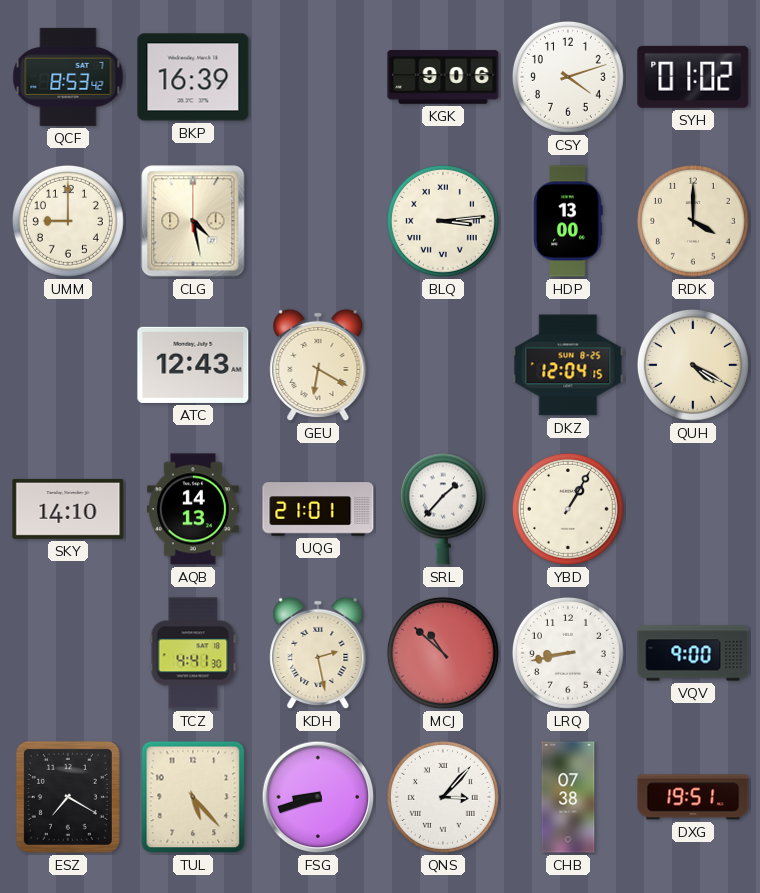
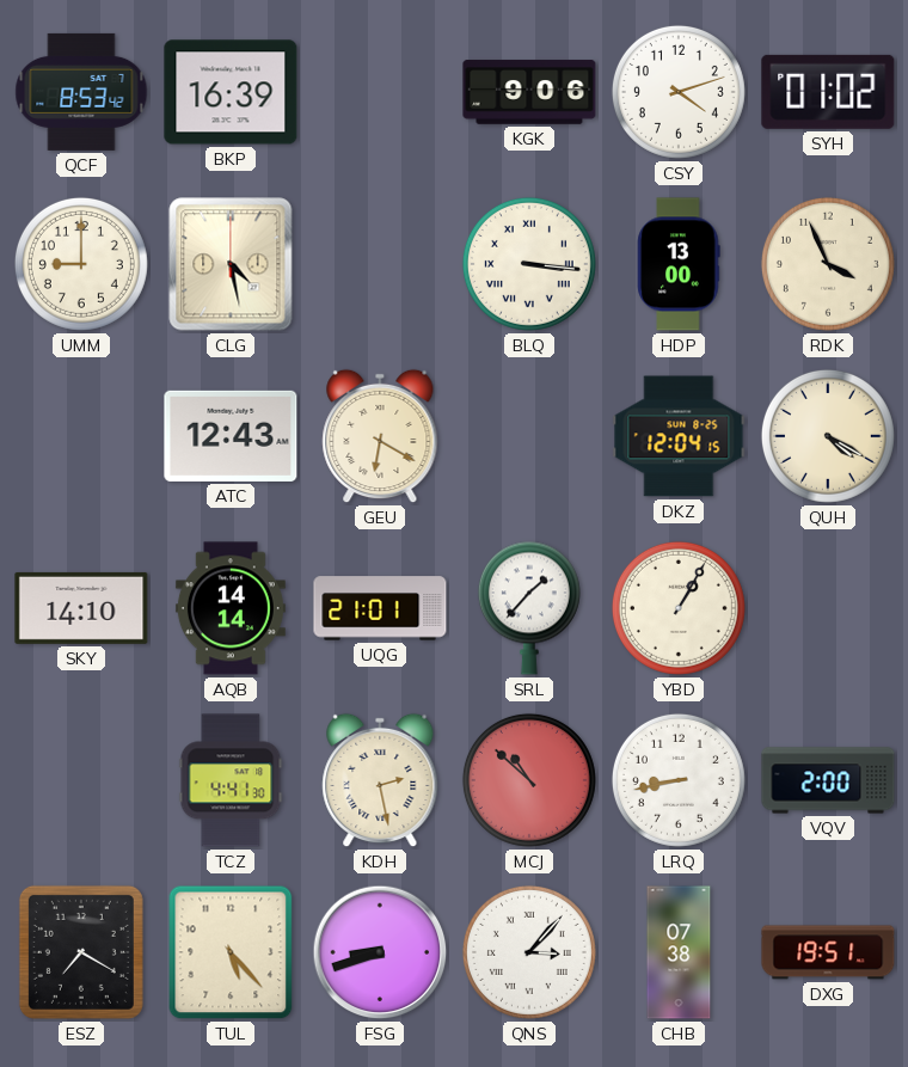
BLQ: 3:14 -> 3:16
RDK: 4:00 -> 3:56
AQB: 14:13 -> 14:14
VQV: 9:00 -> 2:00
